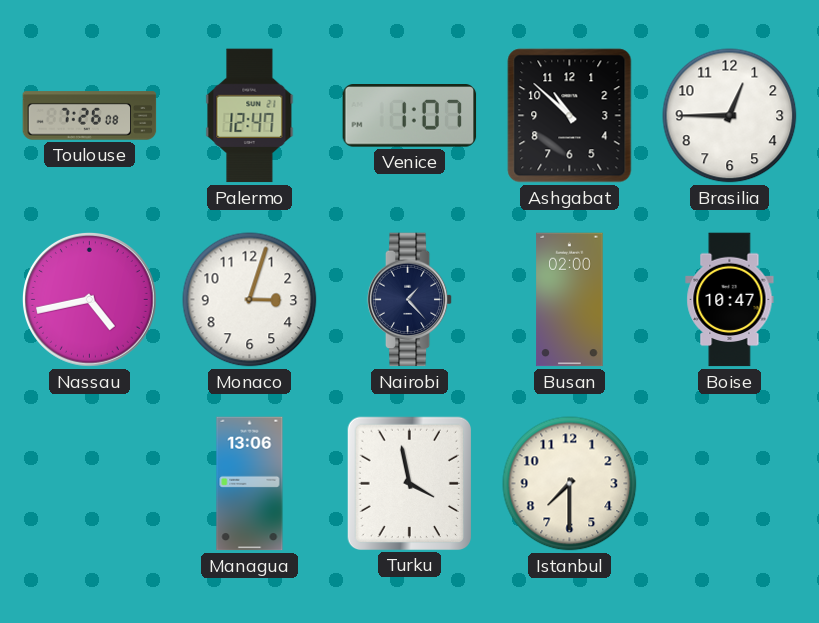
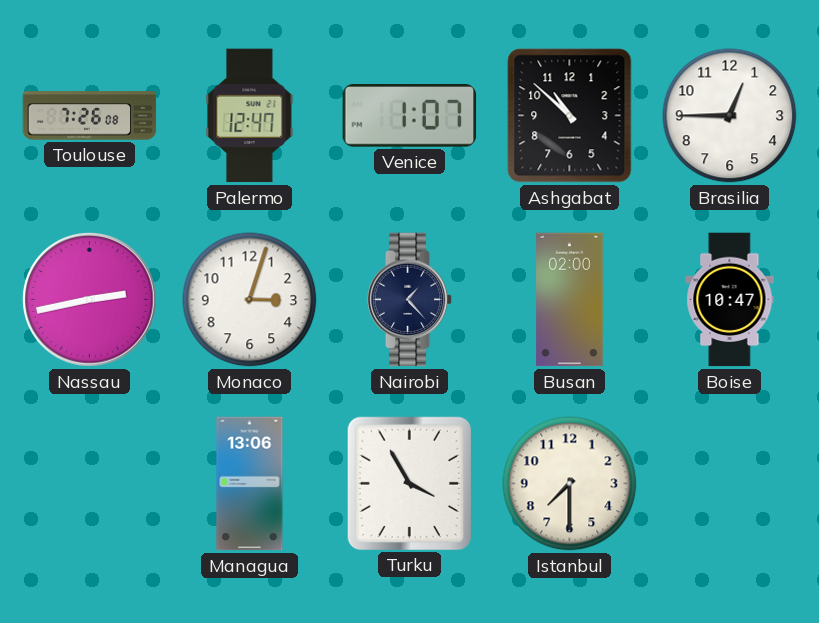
Nassau: 4:43 -> 2:43
Turku: 3:58 -> 3:55
